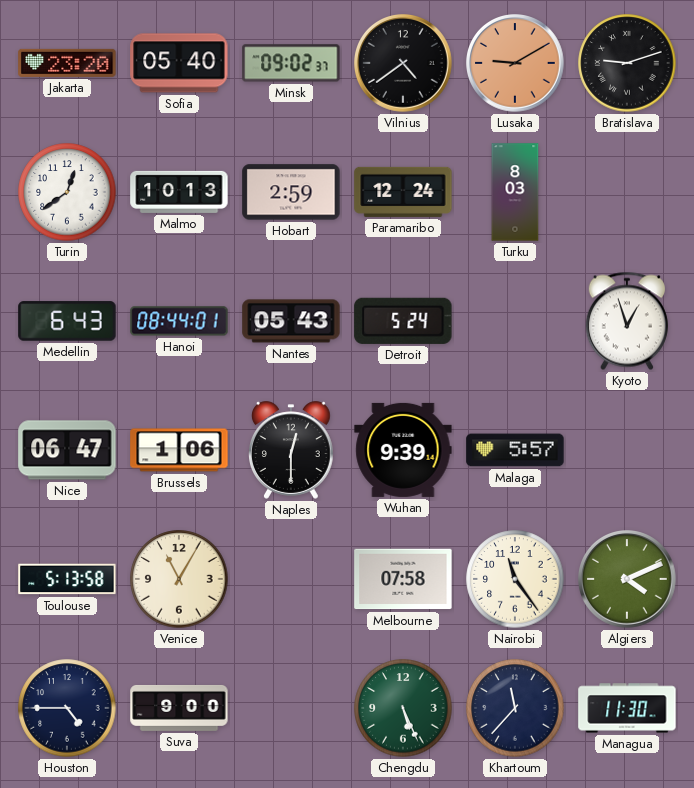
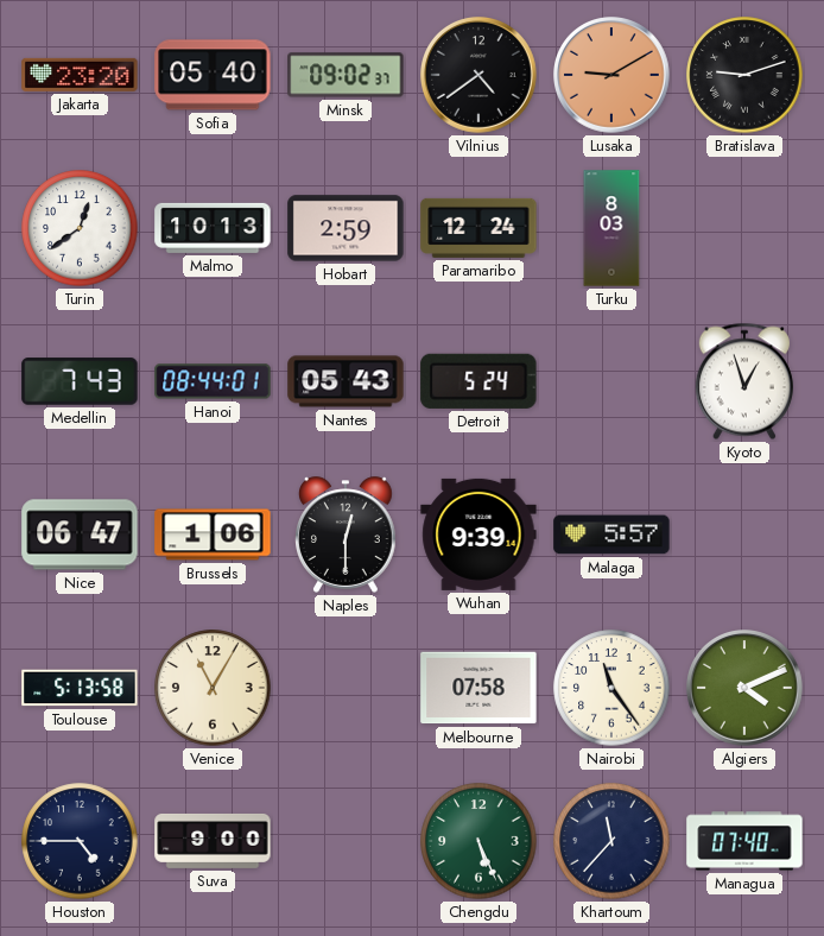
Medellin: 6:43 -> 7:43
Managua: 11:30 -> 07:40
